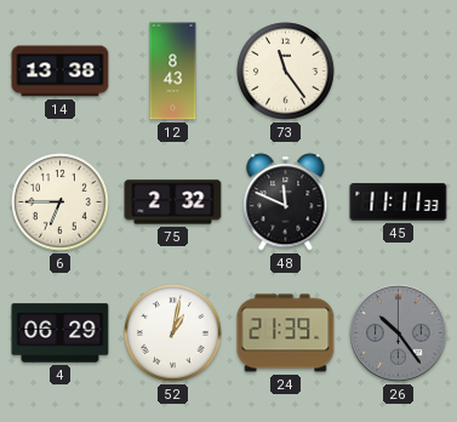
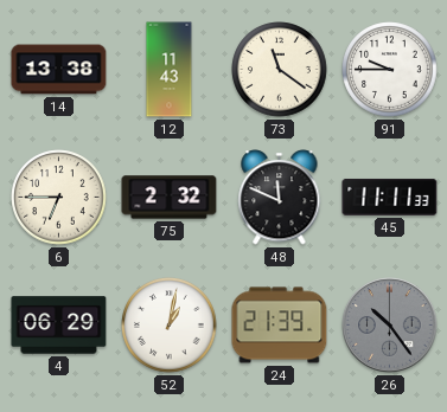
12: 8:43 -> 11:43
73: 11:24 -> 11:21
91: none -> 9:45
